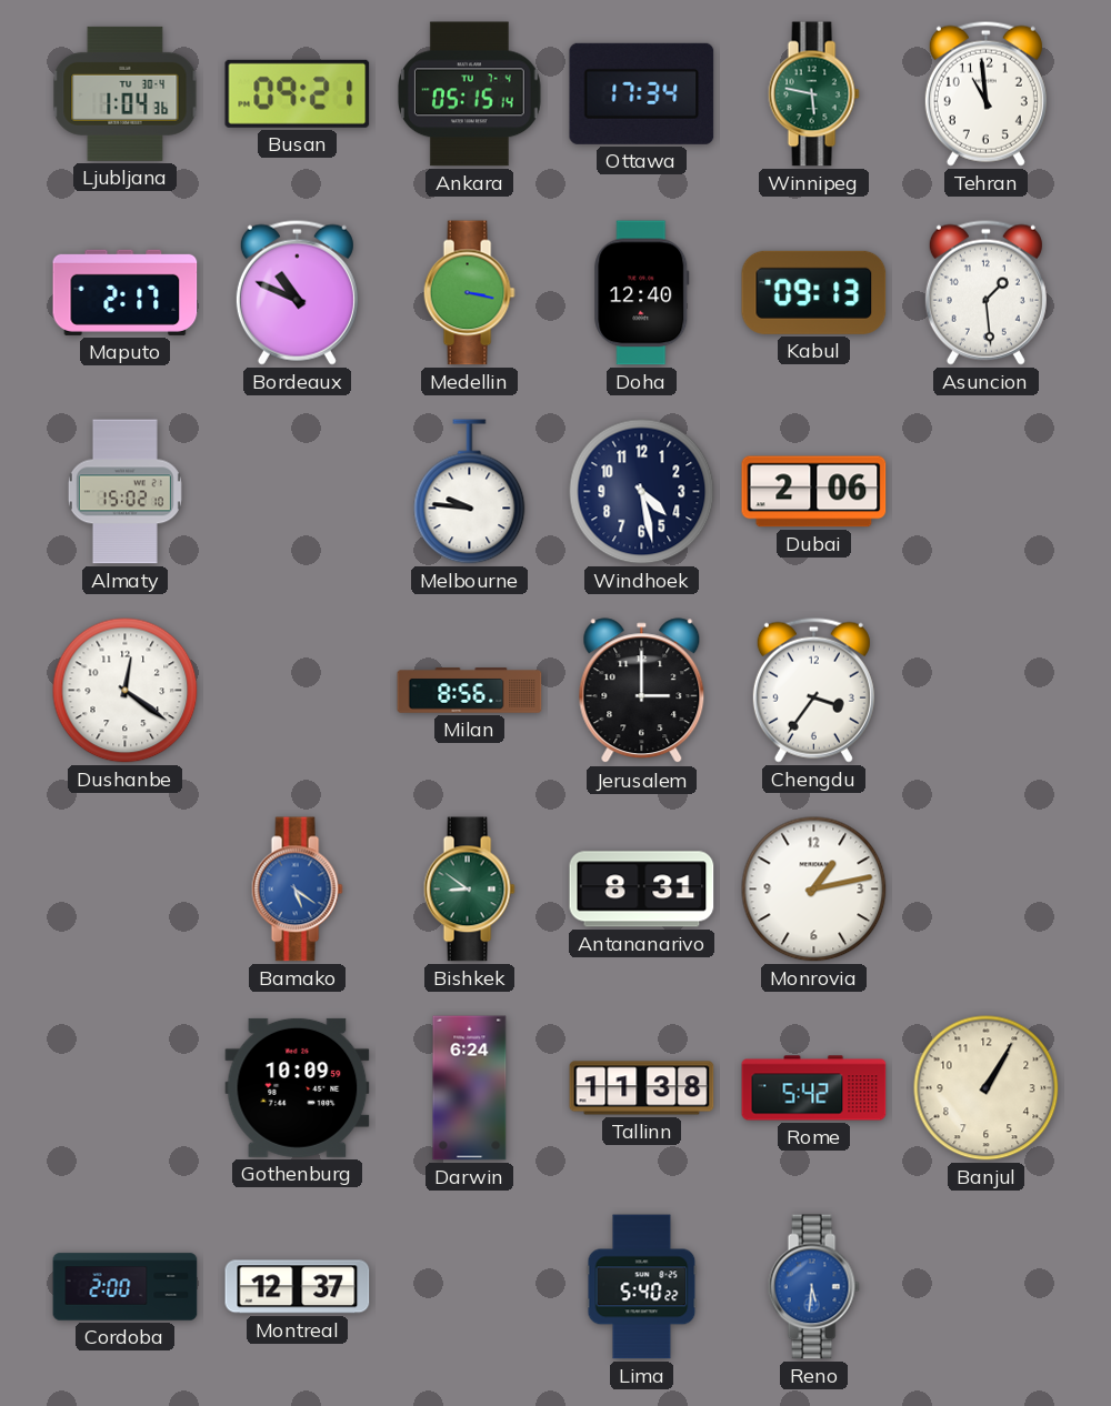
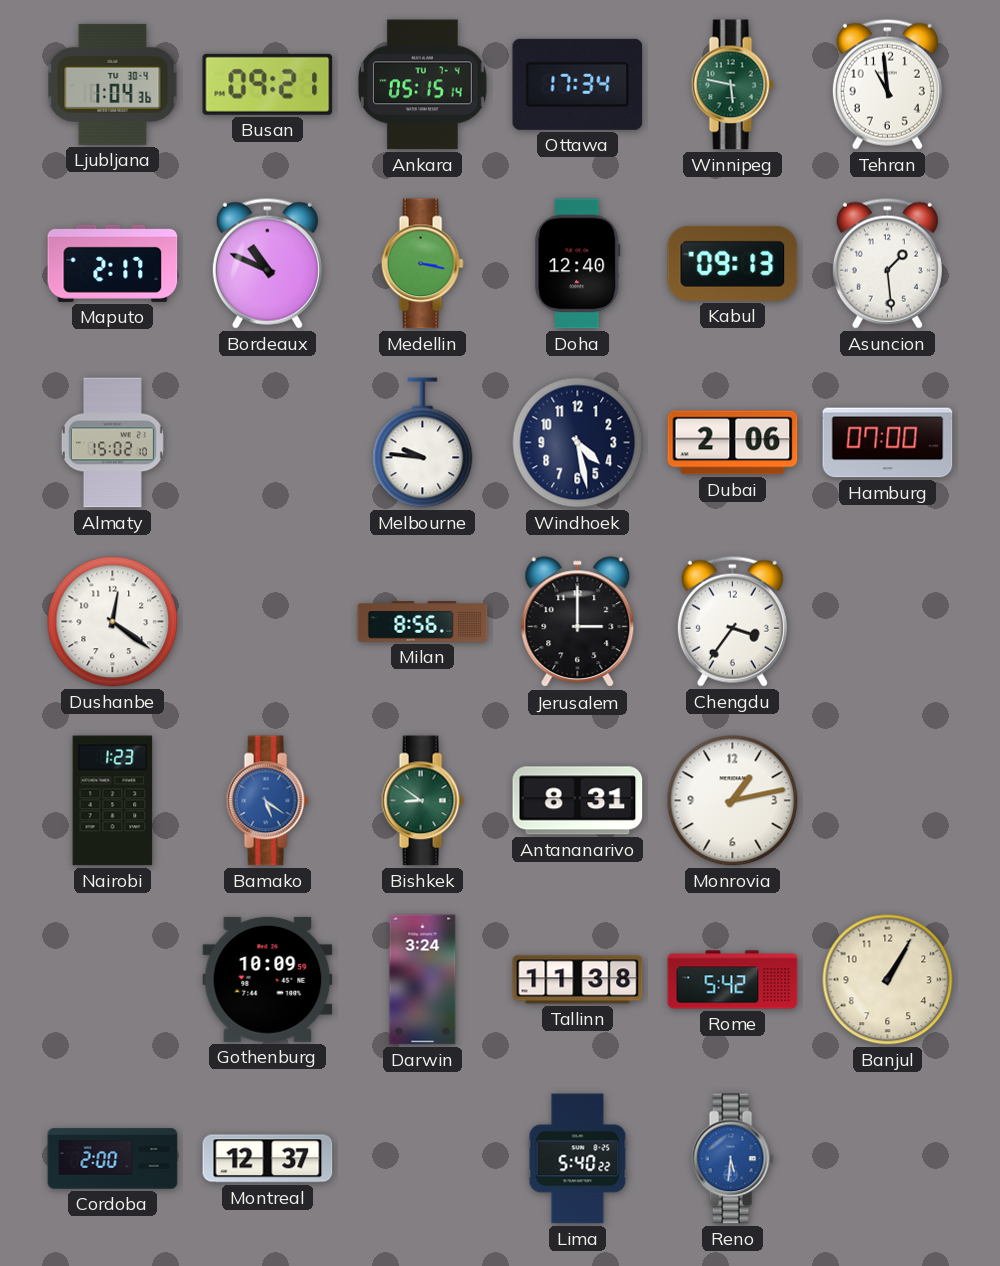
Hamburg: none -> 07:00
Nairobi: none -> 1:23
Darwin: 6:24 -> 3:24
